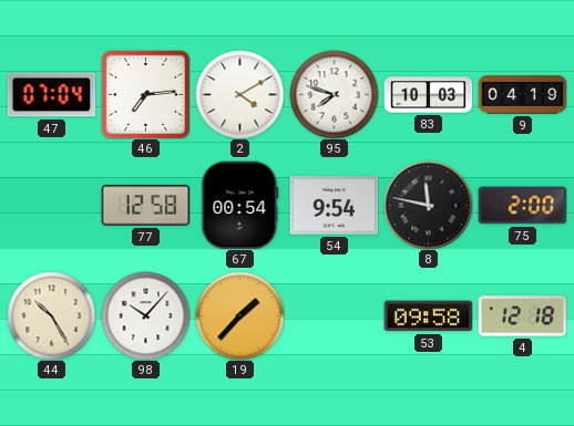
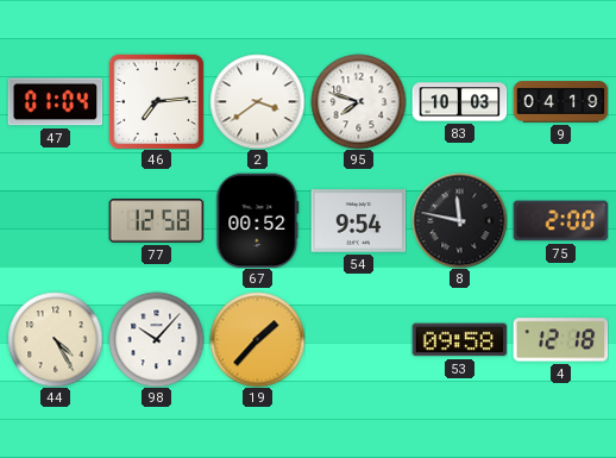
47: 07:04 -> 01:04
2: 4:10 -> 3:39
67: 00:54 -> 00:52
44: 10:25 -> 4:25
